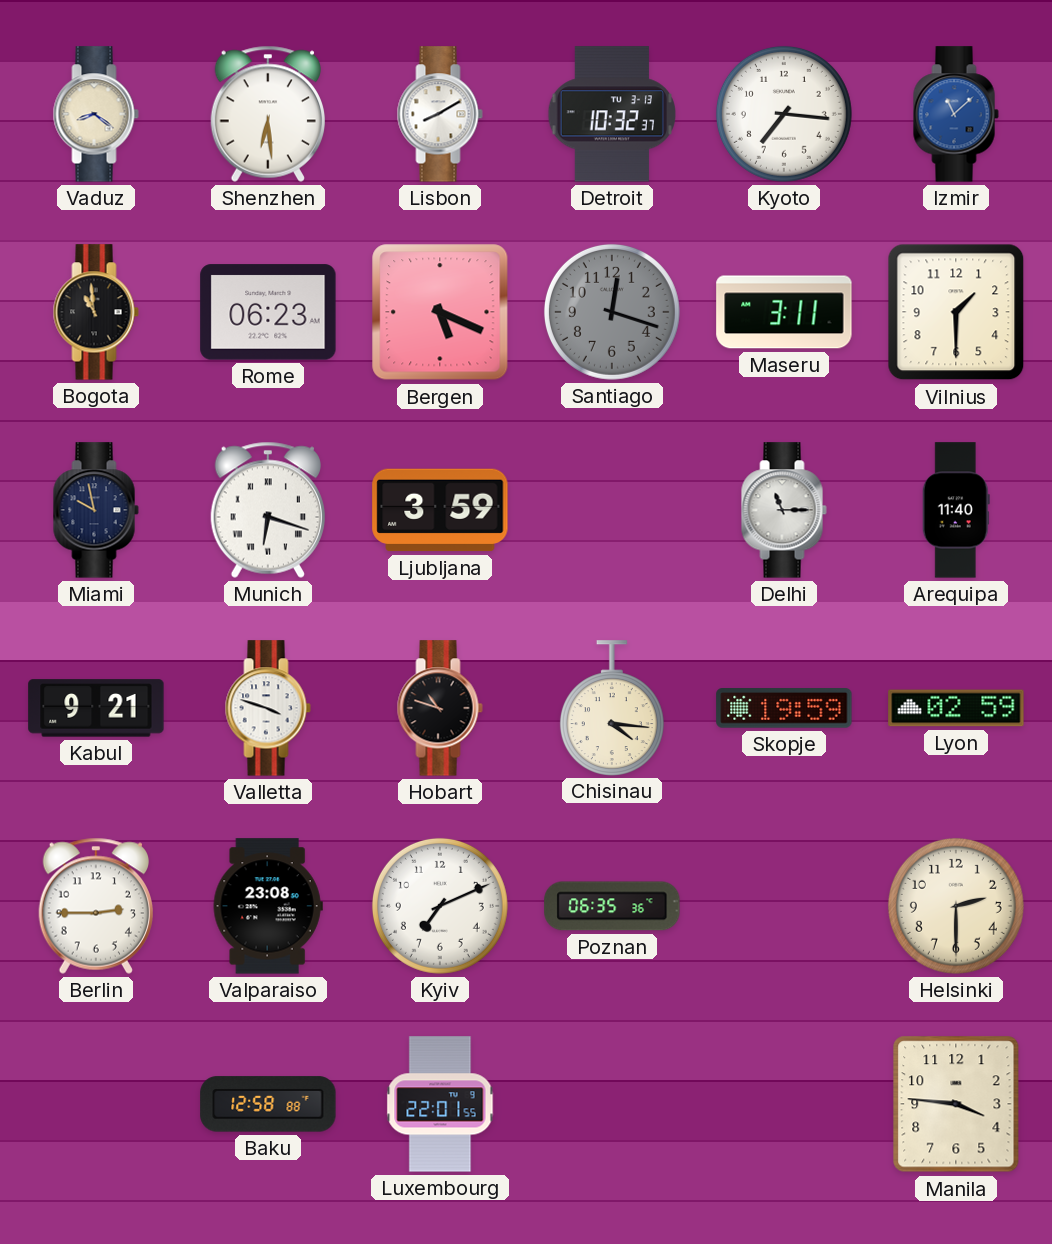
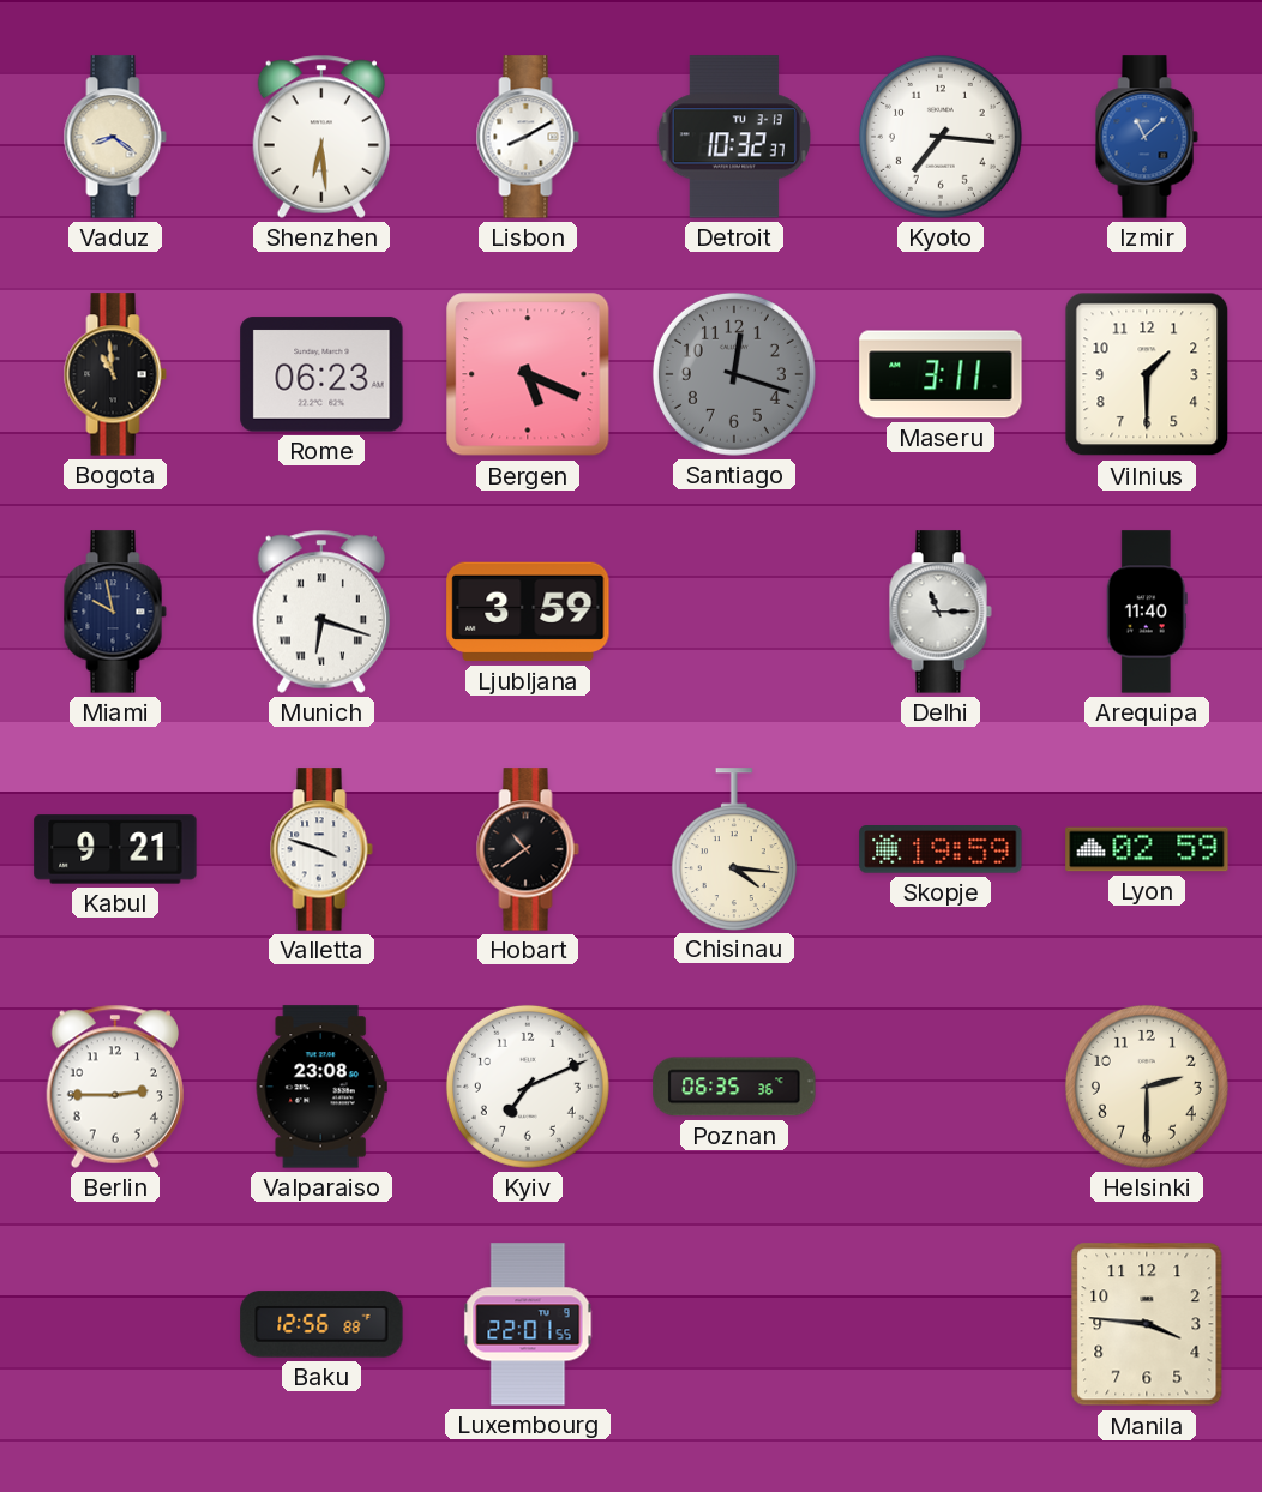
Hobart: 10:48 -> 10:39
Baku: 12:58 -> 12:56
